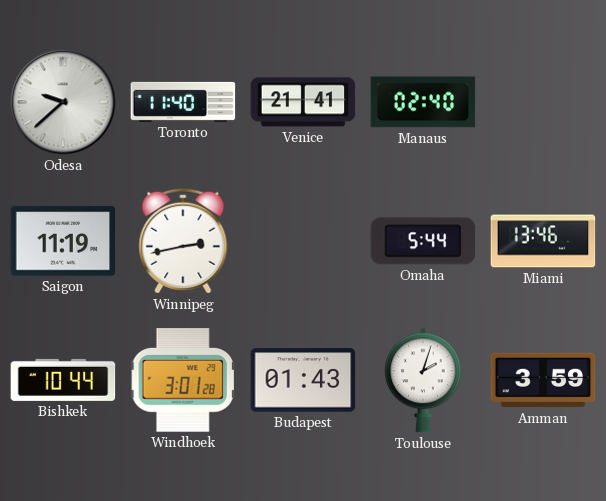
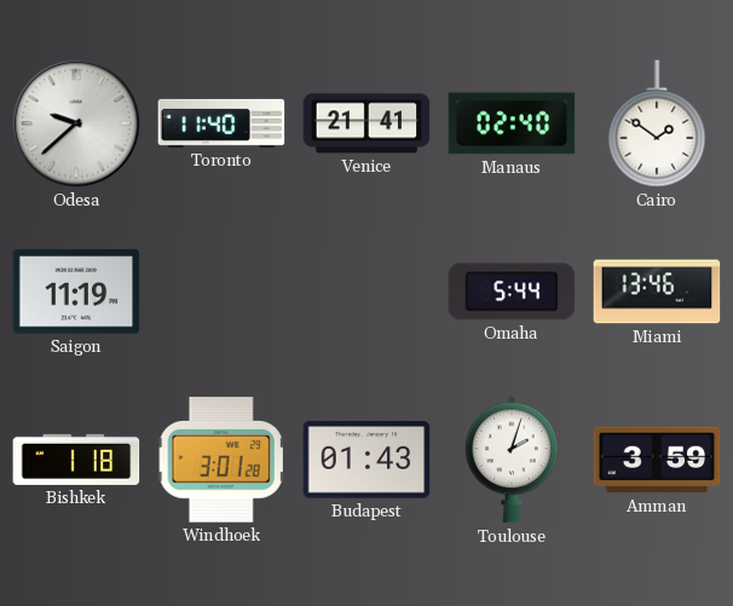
Cairo: none -> 1:51
Winnipeg: 2:43 -> none
Bishkek: 10:44 -> 1:18
